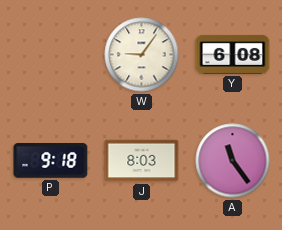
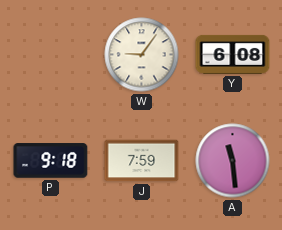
J: 8:03 -> 7:59
A: 11:24 -> 11:29
